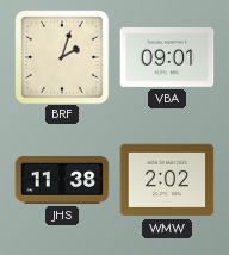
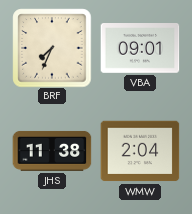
BRF: 2:03 -> 7:34
WMW: 2:02 -> 2:04
